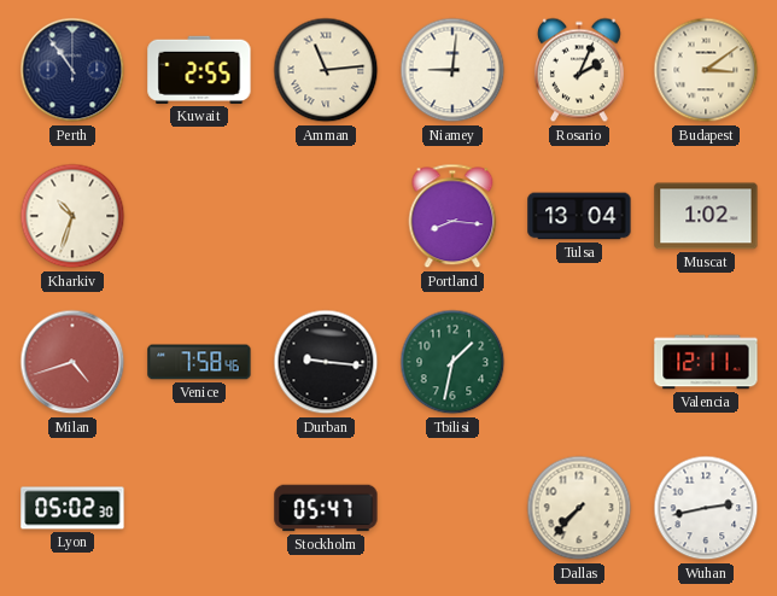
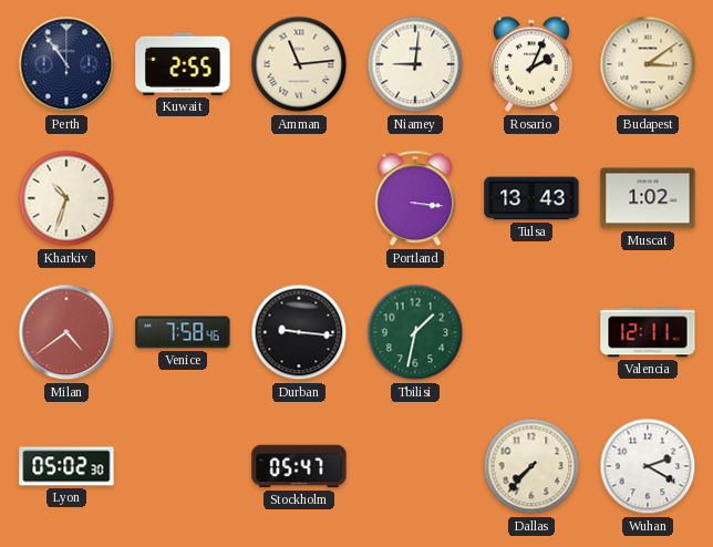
Portland: 8:16 -> 3:16
Tulsa: 13:04 -> 13:43
Milan: 4:42 -> 4:39
Wuhan: 2:43 -> 2:20
